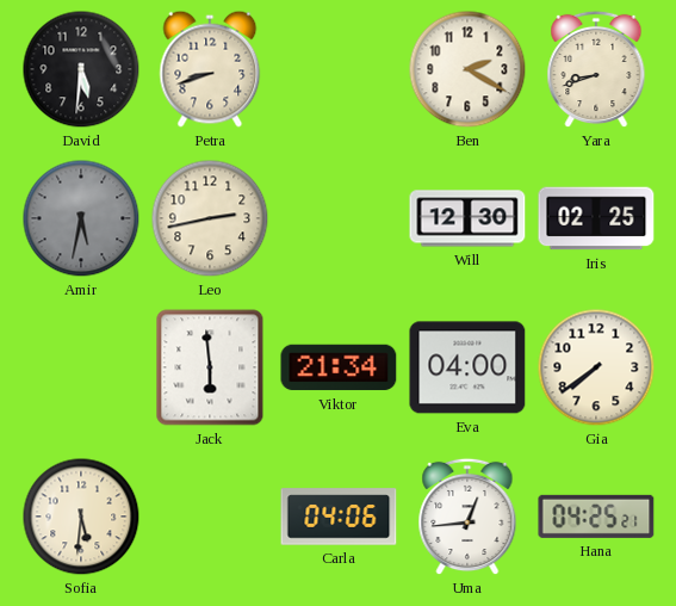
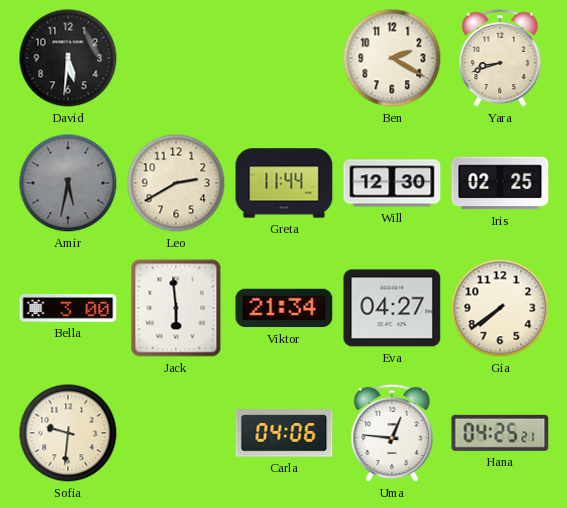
Petra: 8:42 -> none
Leo: 2:43 -> 2:40
Greta: none -> 11:44
Bella: none -> 3:00
Eva: 04:00 -> 04:27
Sofia: 5:31 -> 9:31
Uma: 12:44 -> 12:46
